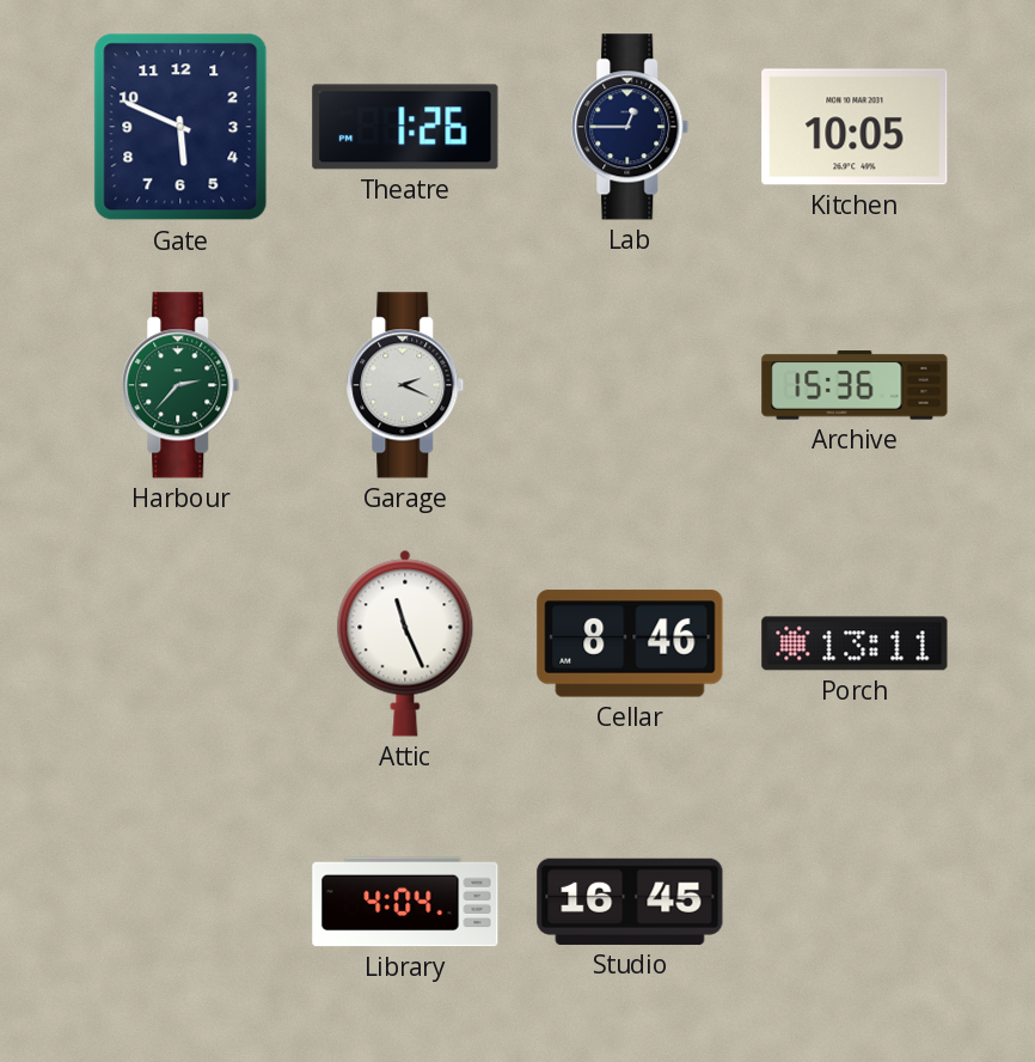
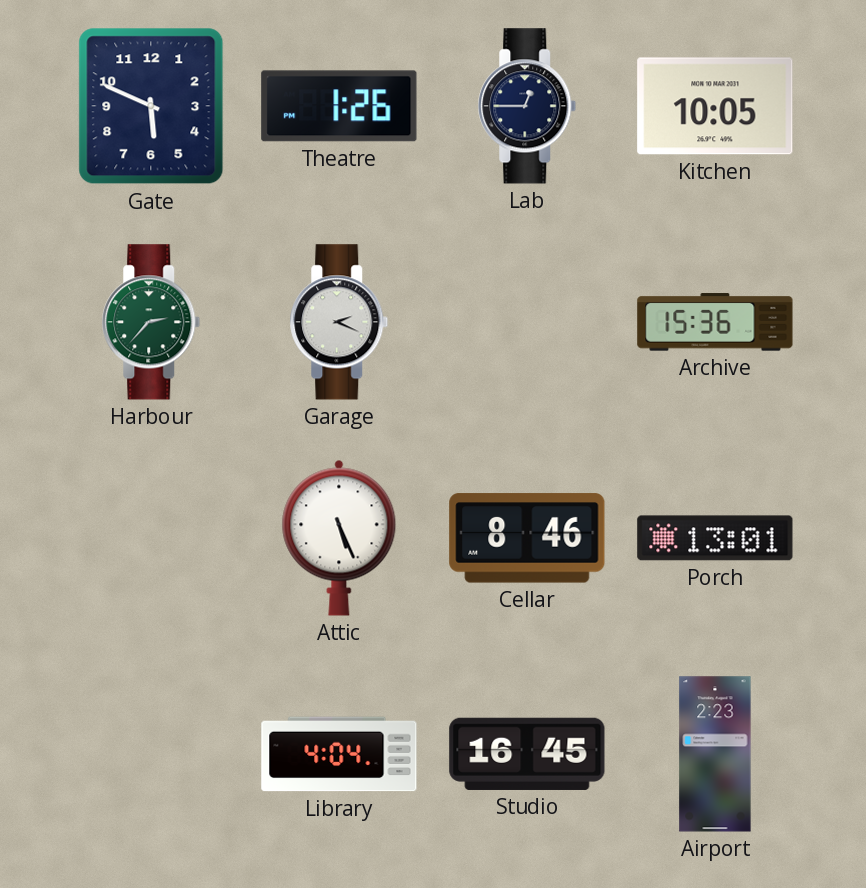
Attic: 11:26 -> 5:26
Porch: 13:11 -> 13:01
Airport: none -> 2:23
